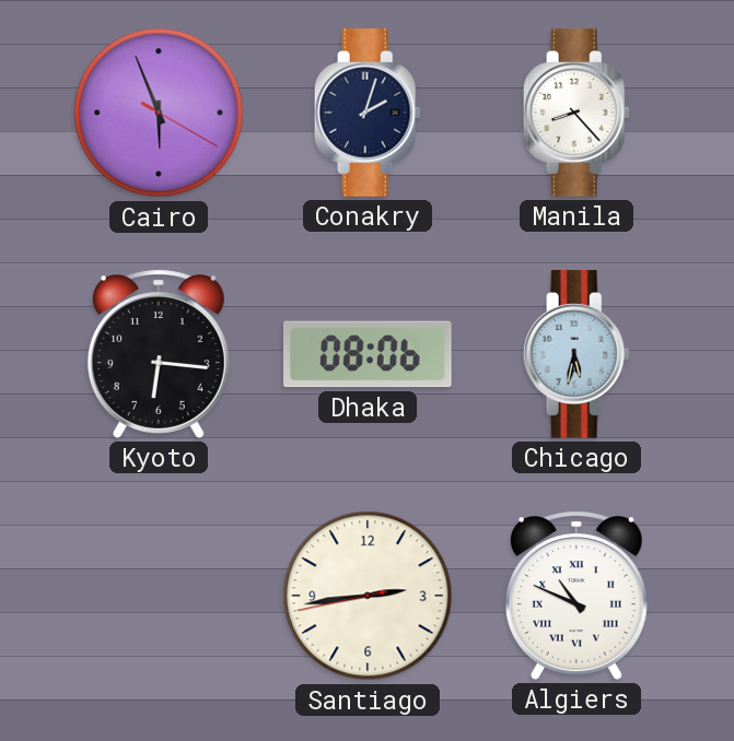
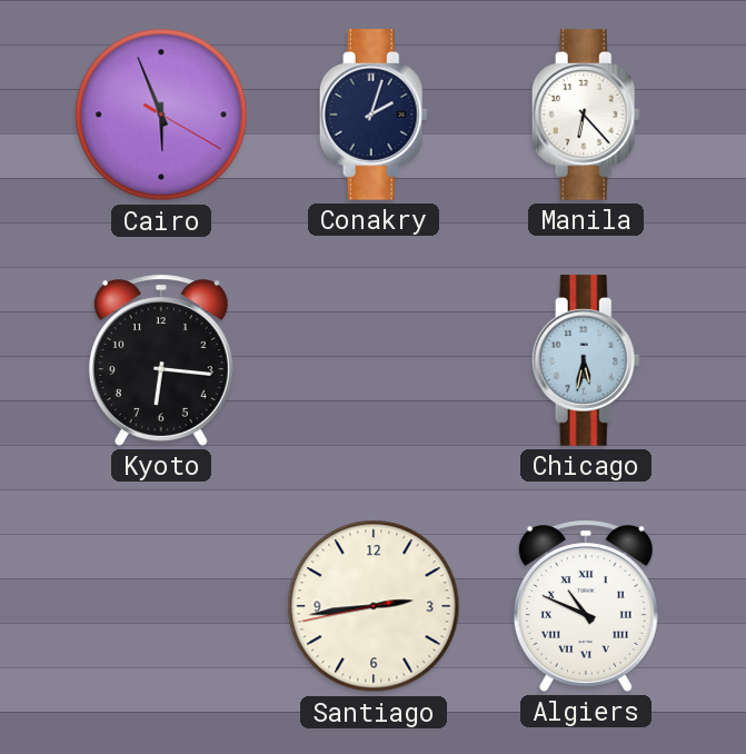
Manila: 8:23 -> 6:23
Dhaka: 08:06 -> none
